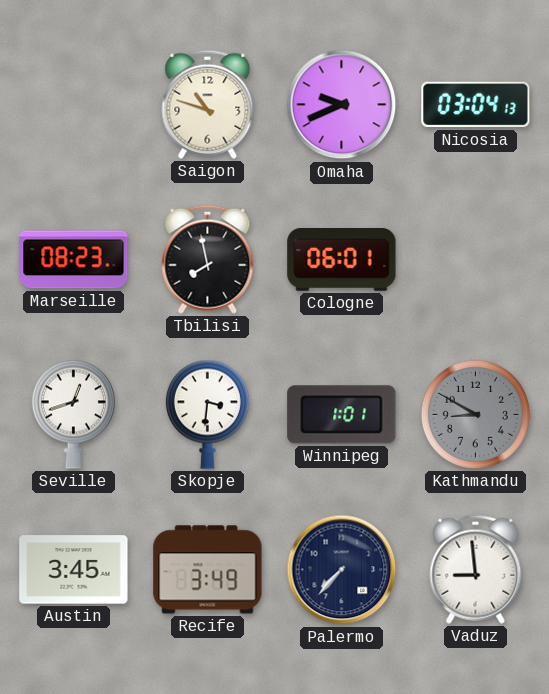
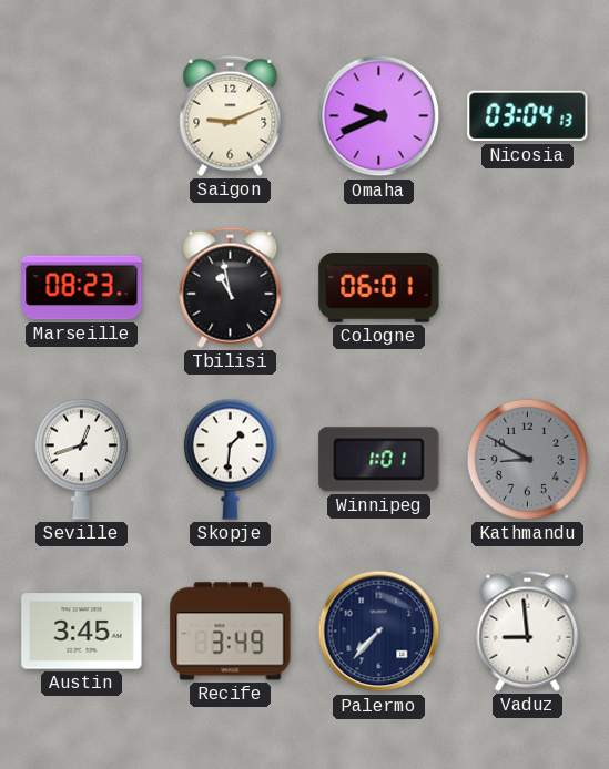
Saigon: 10:48 -> 9:11
Tbilisi: 7:58 -> 10:58
Skopje: 3:31 -> 1:31
